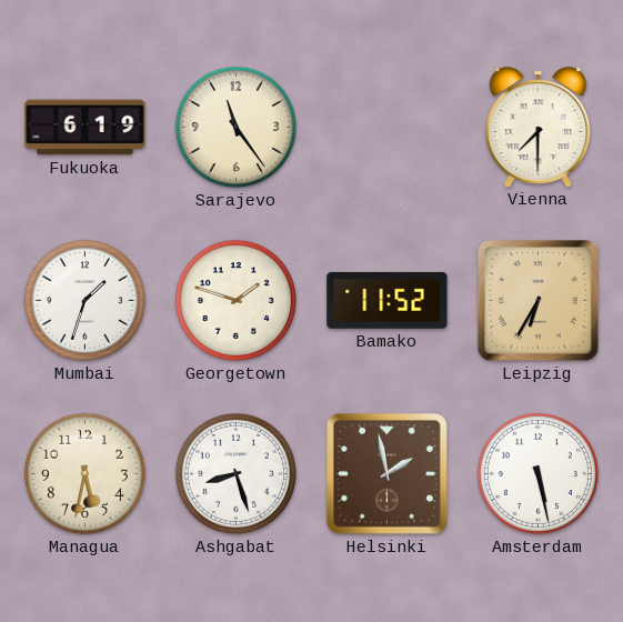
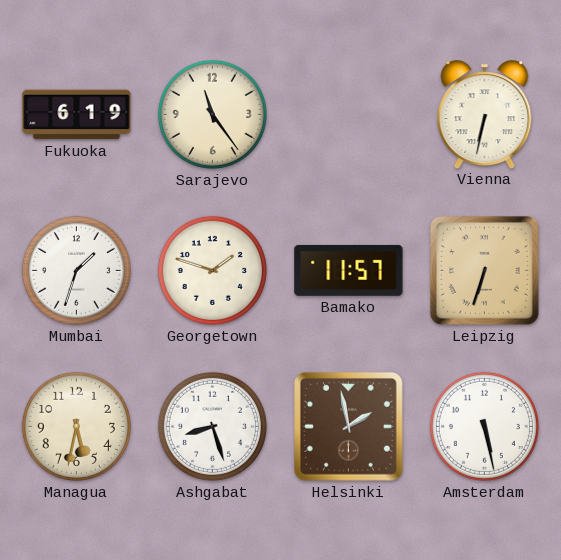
Vienna: 7:30 -> 6:32
Bamako: 11:52 -> 11:57
Leipzig: 6:35 -> 6:33
